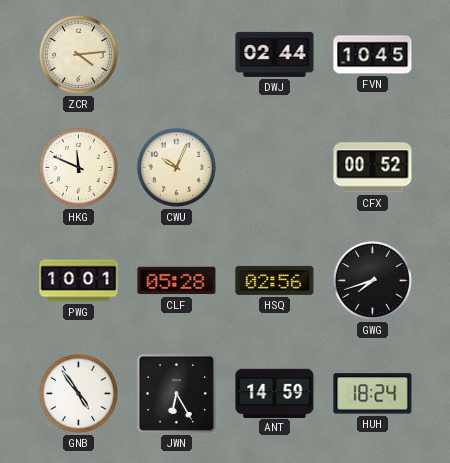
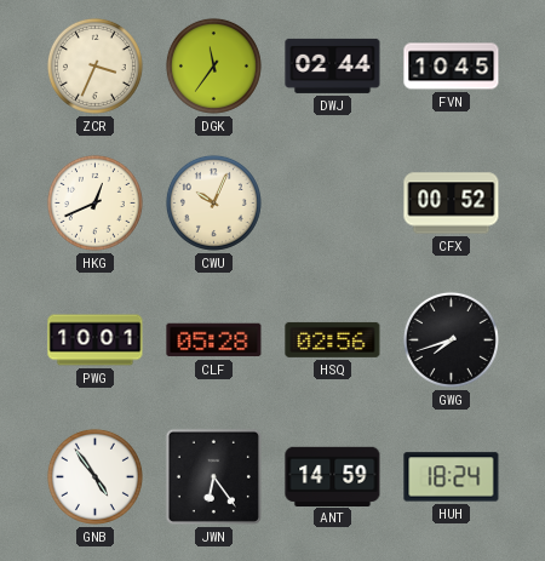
ZCR: 4:14 -> 3:34
DGK: none -> 11:36
HKG: 11:49 -> 12:41
JWN: 6:25 -> 6:24
